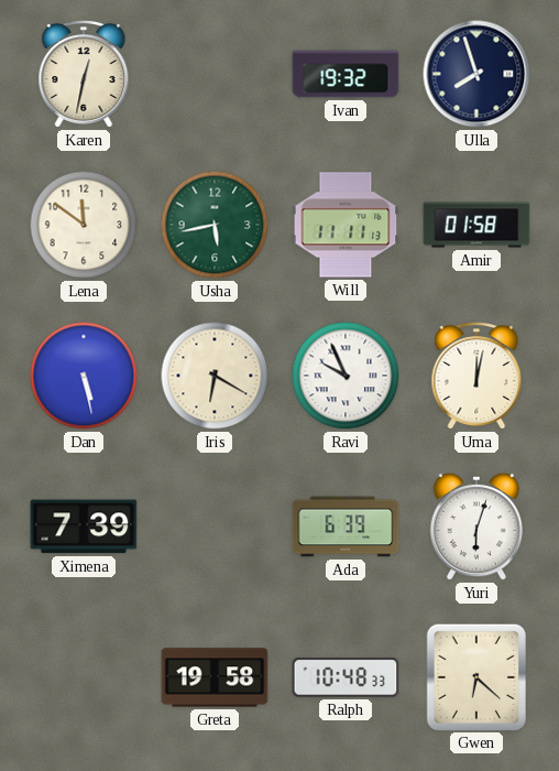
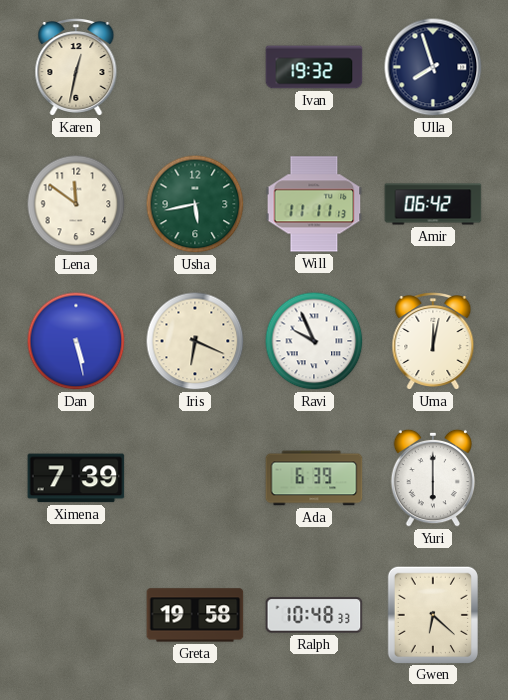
Amir: 01:58 -> 06:42
Iris: 6:20 -> 6:19
Yuri: 6:03 -> 6:00
